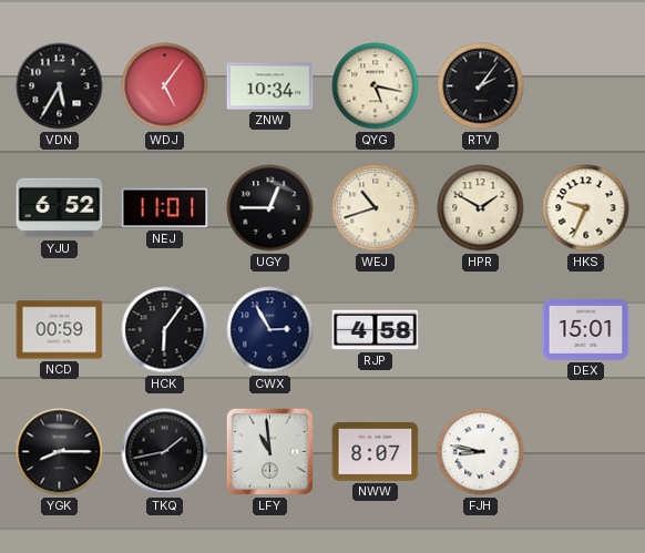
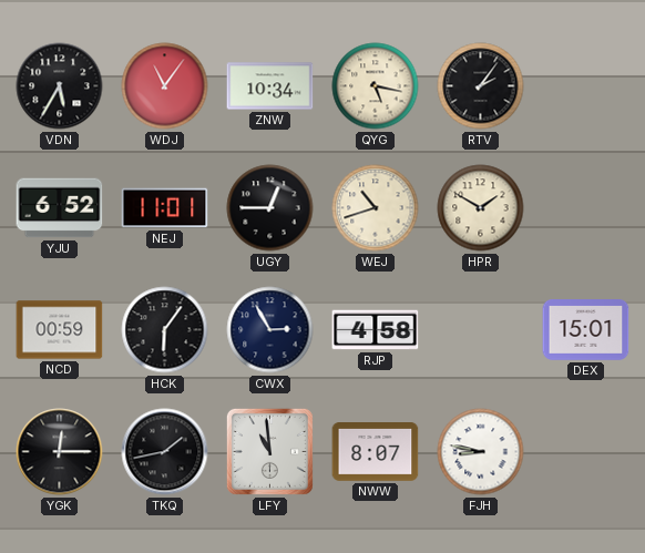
WDJ: 5:06 -> 11:06
HKS: 9:34 -> none
YGK: 8:15 -> 12:15
